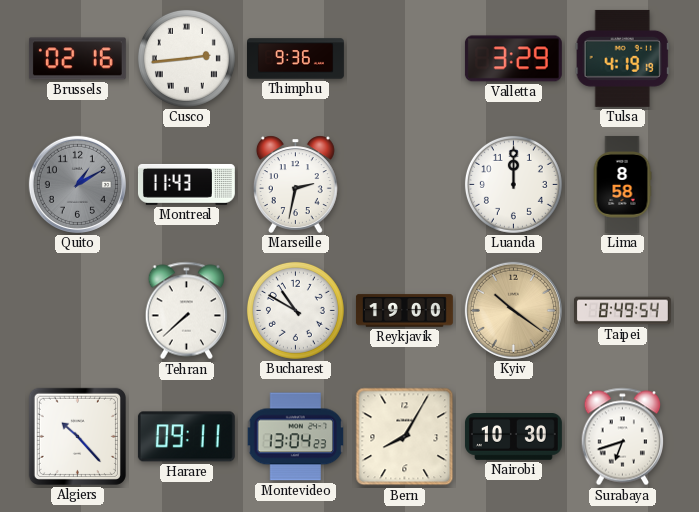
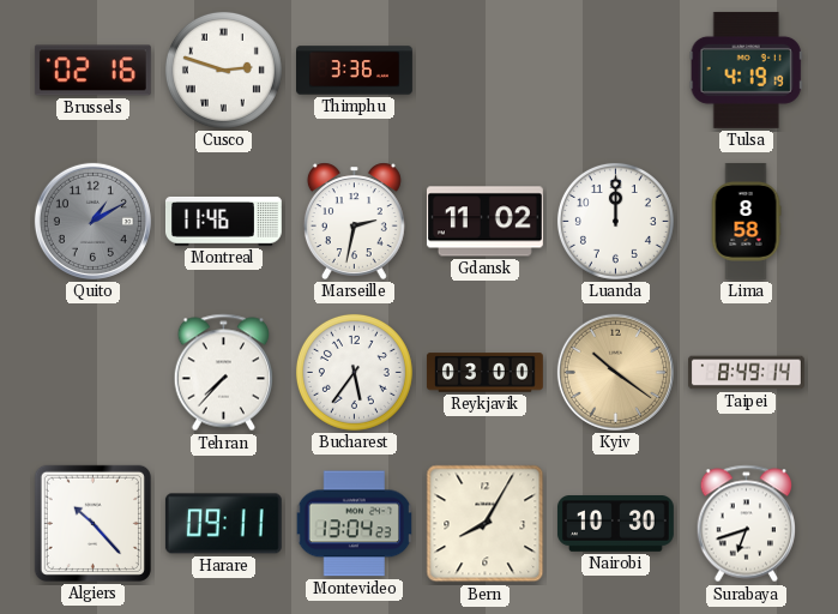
Cusco: 2:44 -> 2:48
Thimphu: 9:36 -> 3:36
Valletta: 3:29 -> none
Montreal: 11:43 -> 11:46
Gdansk: none -> 11:02
Tehran: 7:38 -> 7:37
Bucharest: 10:50 -> 5:36
Reykjavik: 19:00 -> 03:00
Taipei: 8:49:54 -> 8:49:14
